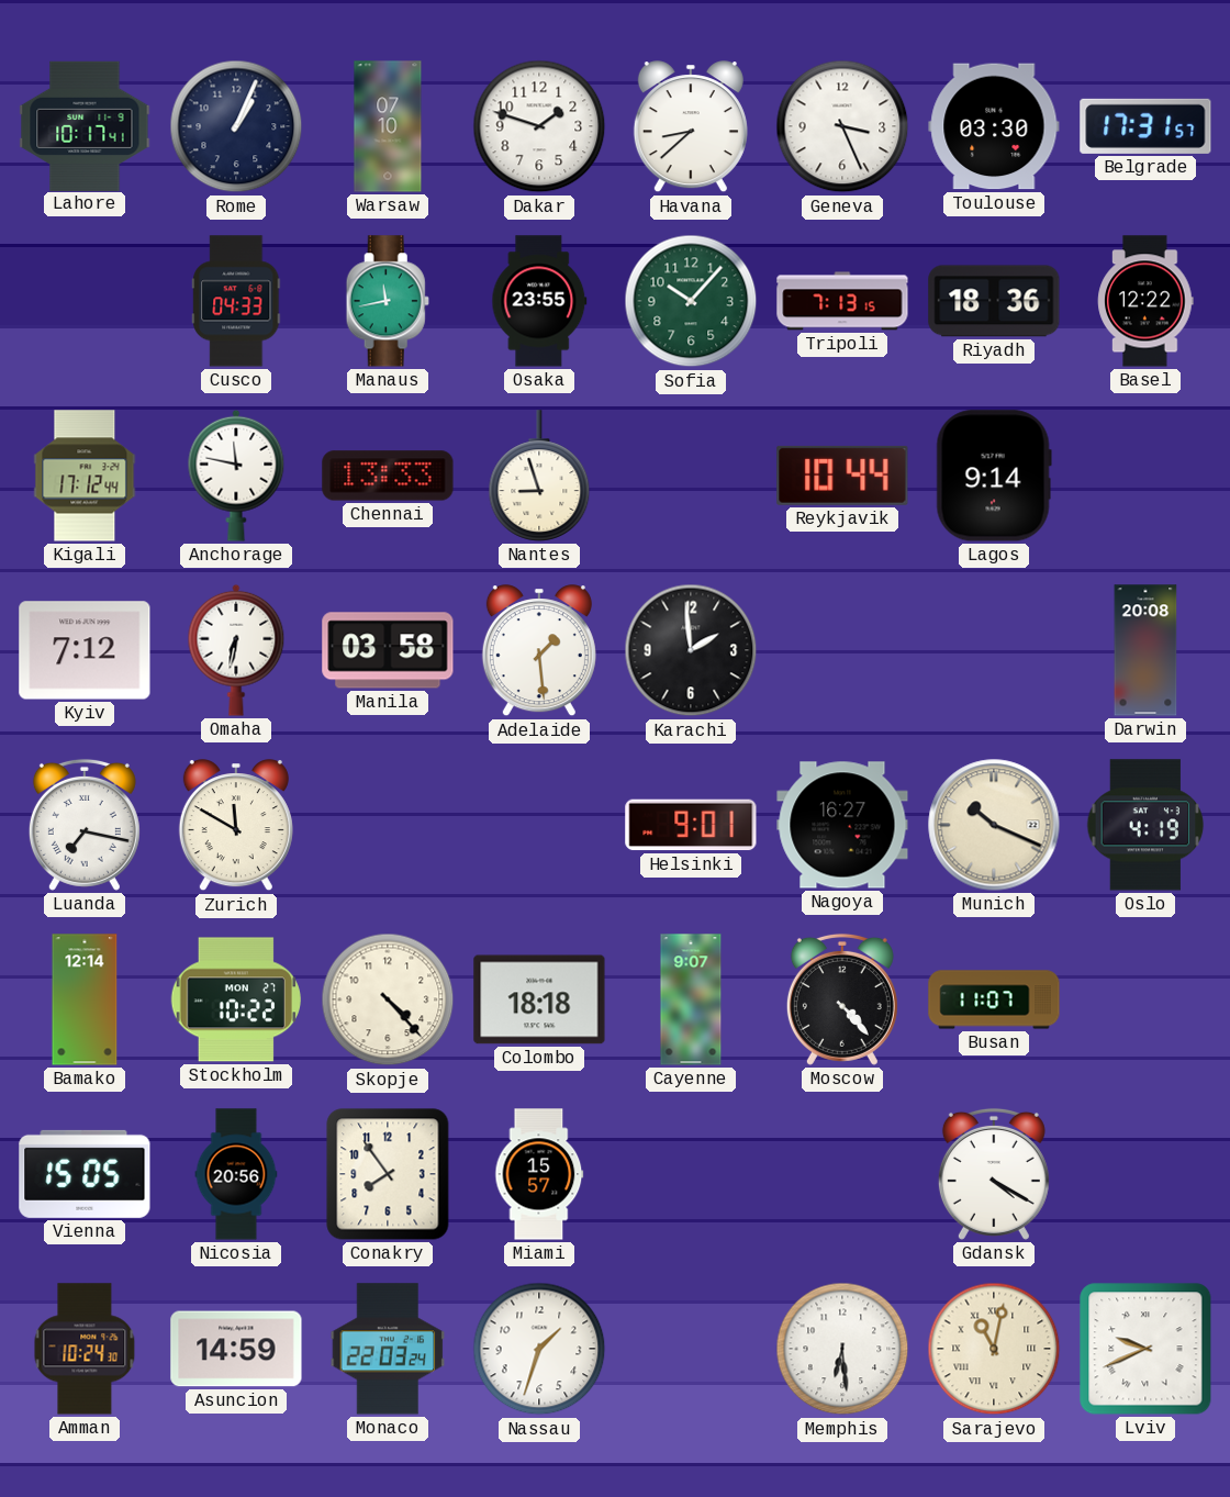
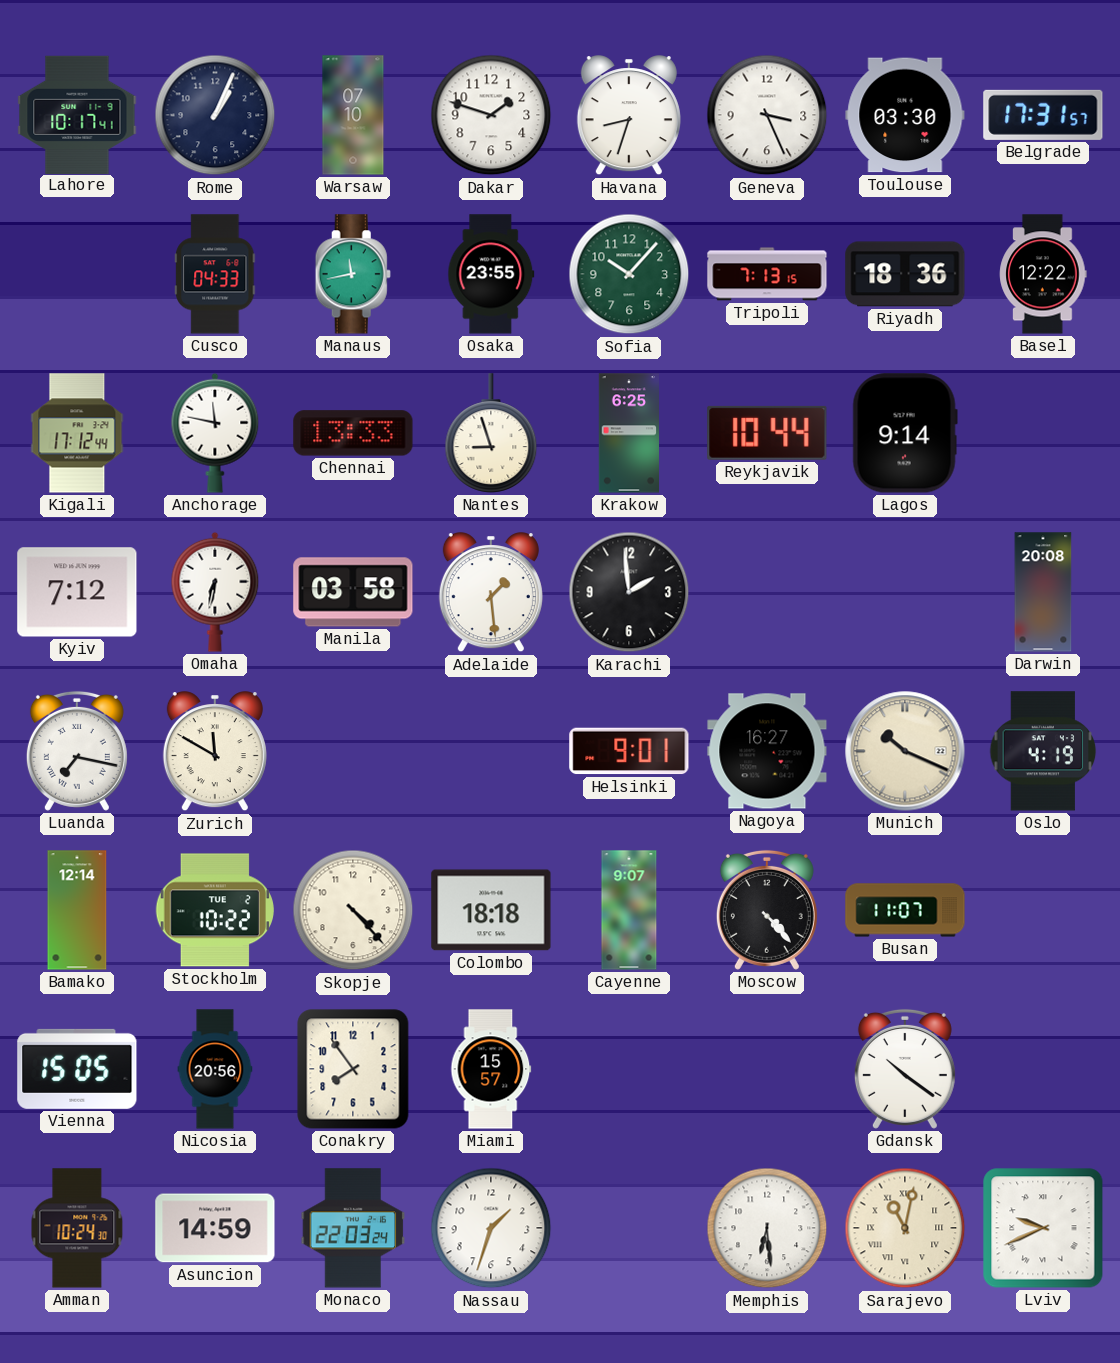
Havana: 8:38 -> 8:33
Krakow: none -> 6:25
Stockholm date: MON 27 -> TUE 2
Gdansk: 4:20 -> 10:21
